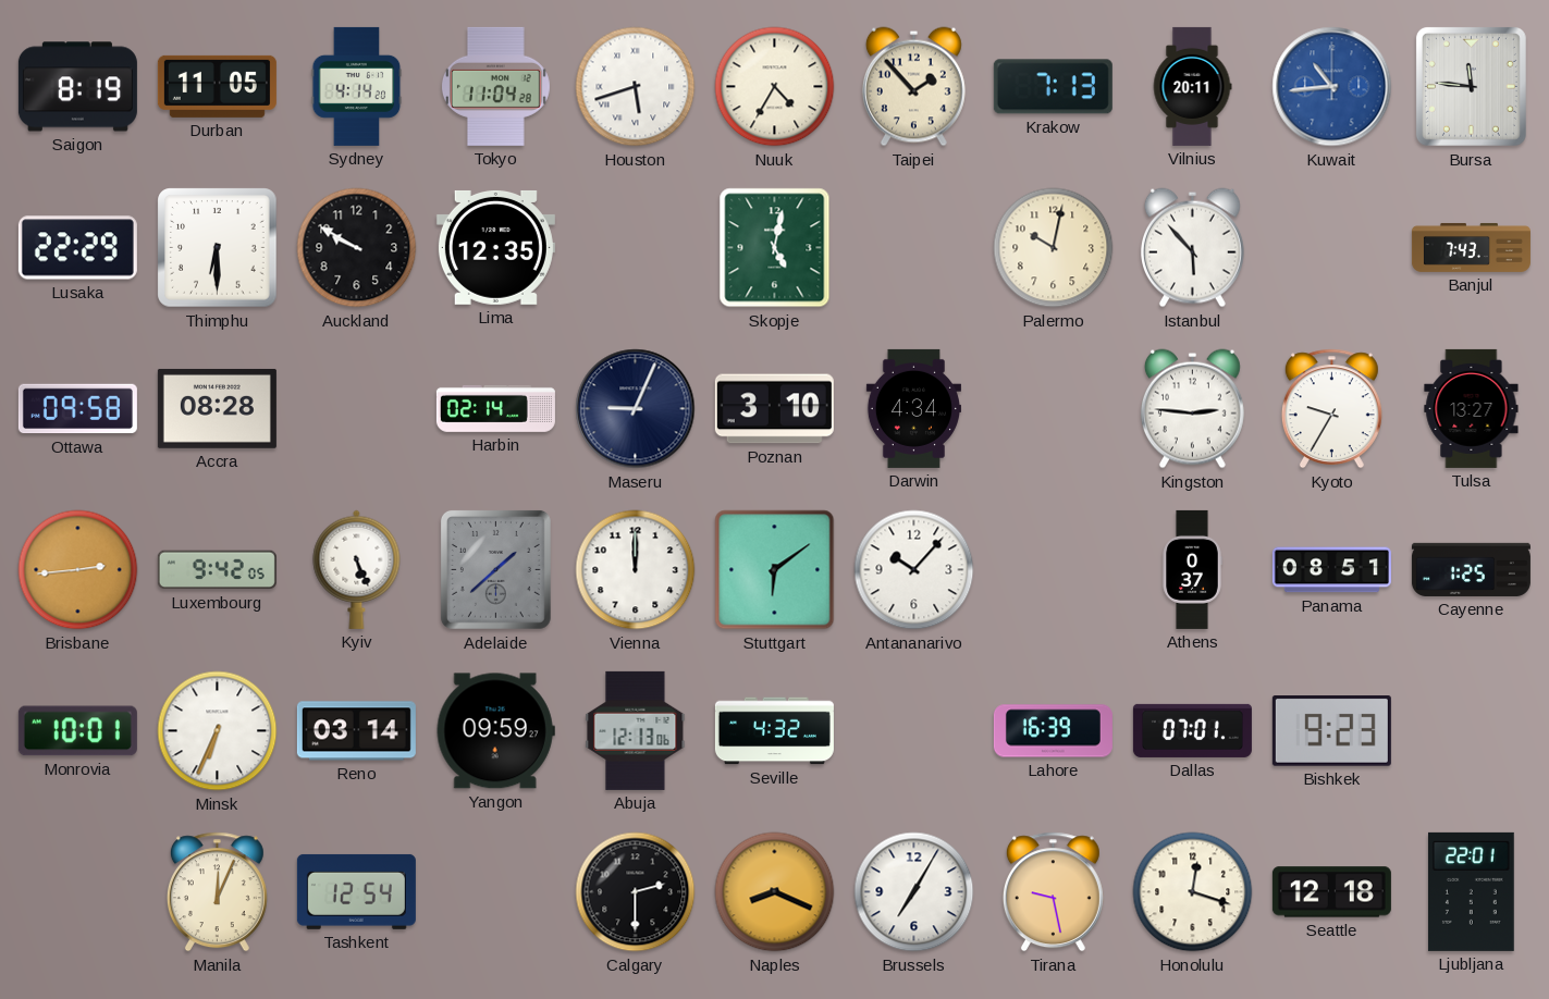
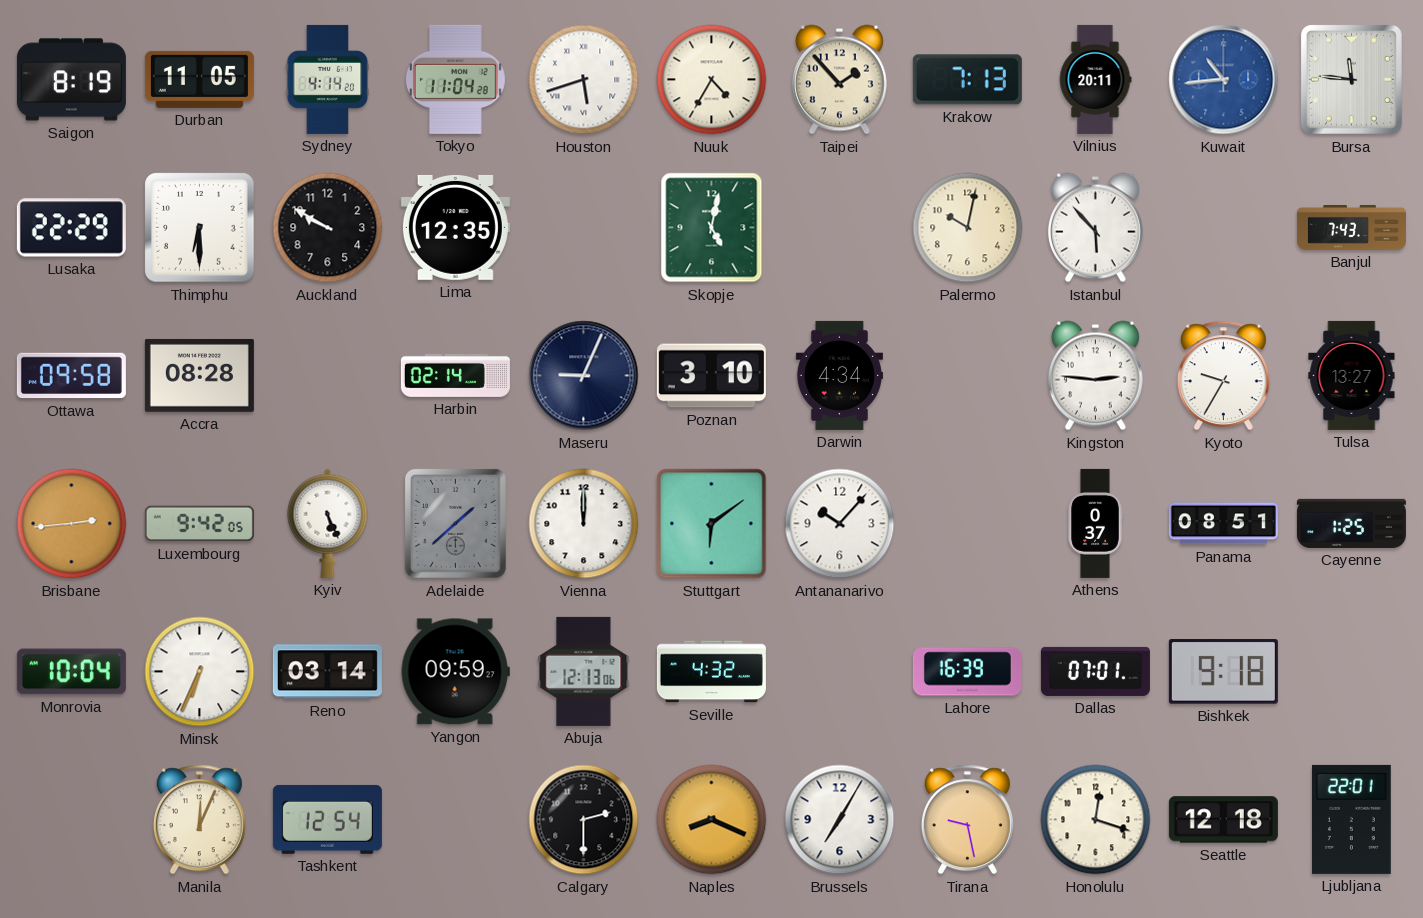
Monrovia: 10:01 -> 10:04
Bishkek: 9:23 -> 9:18
